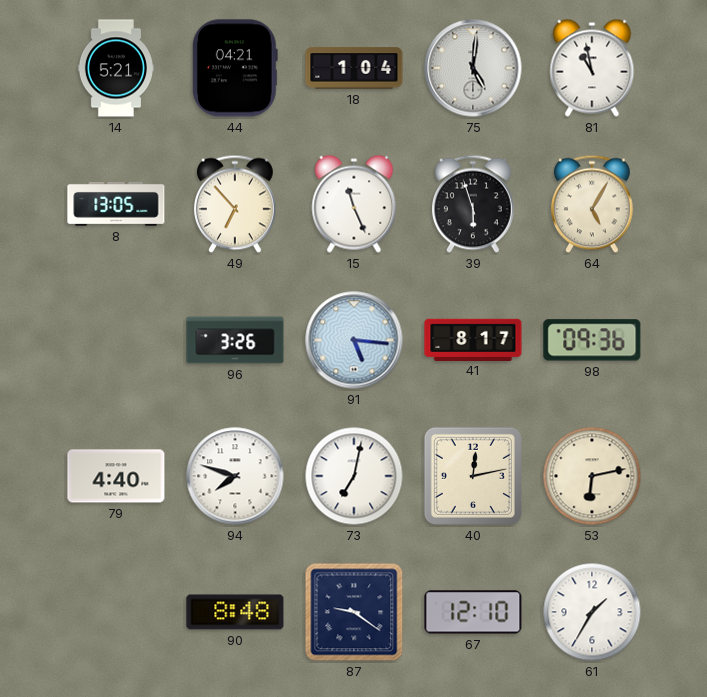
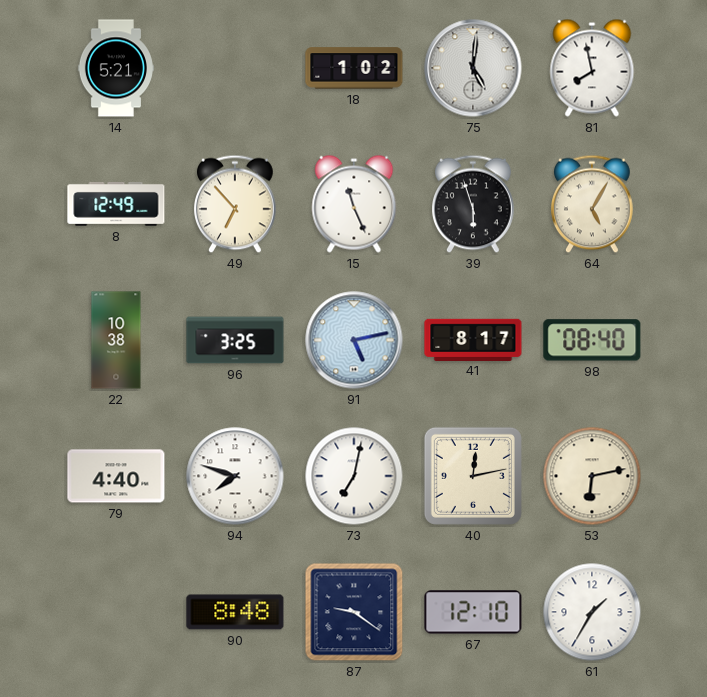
44: 04:21 -> none
18: 1:04 -> 1:02
81: 10:58 -> 7:58
8: 13:05 -> 12:49
22: none -> 10:38
96: 3:26 -> 3:25
91: 5:16 -> 5:13
98: 09:36 -> 08:40
